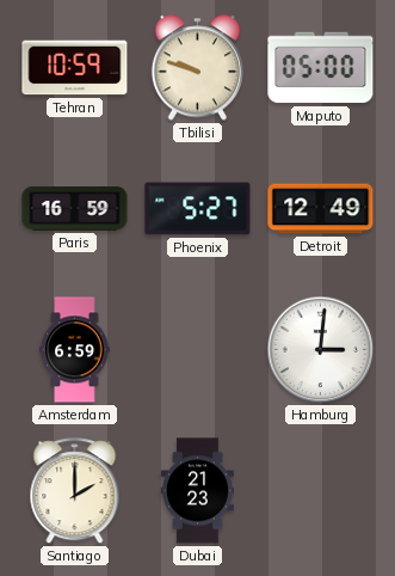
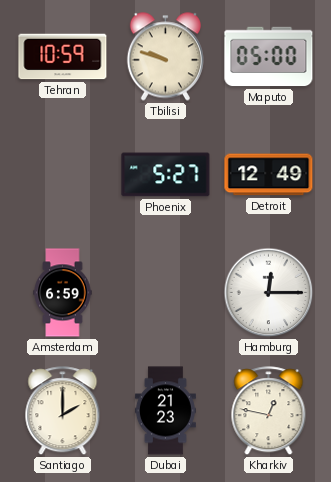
Paris: 16:59 -> none
Hamburg: 3:01 -> 12:15
Kharkiv: none -> 12:47
